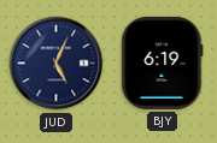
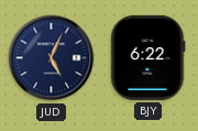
BJY: 6:19 -> 6:22
